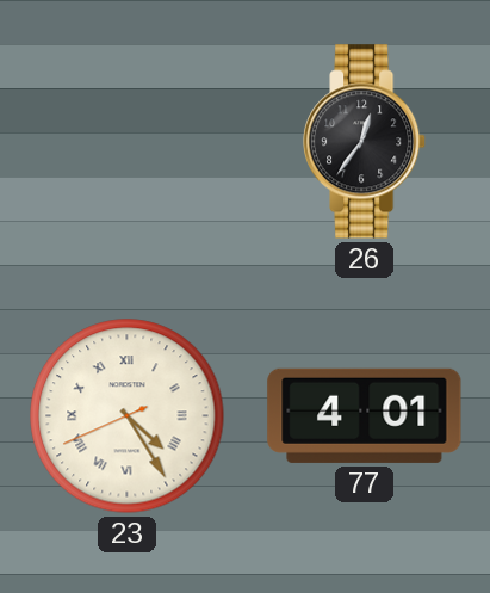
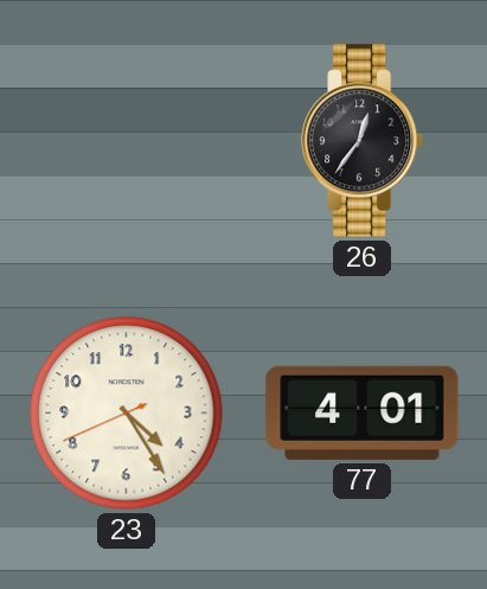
23 numerals: Roman -> Arabic
